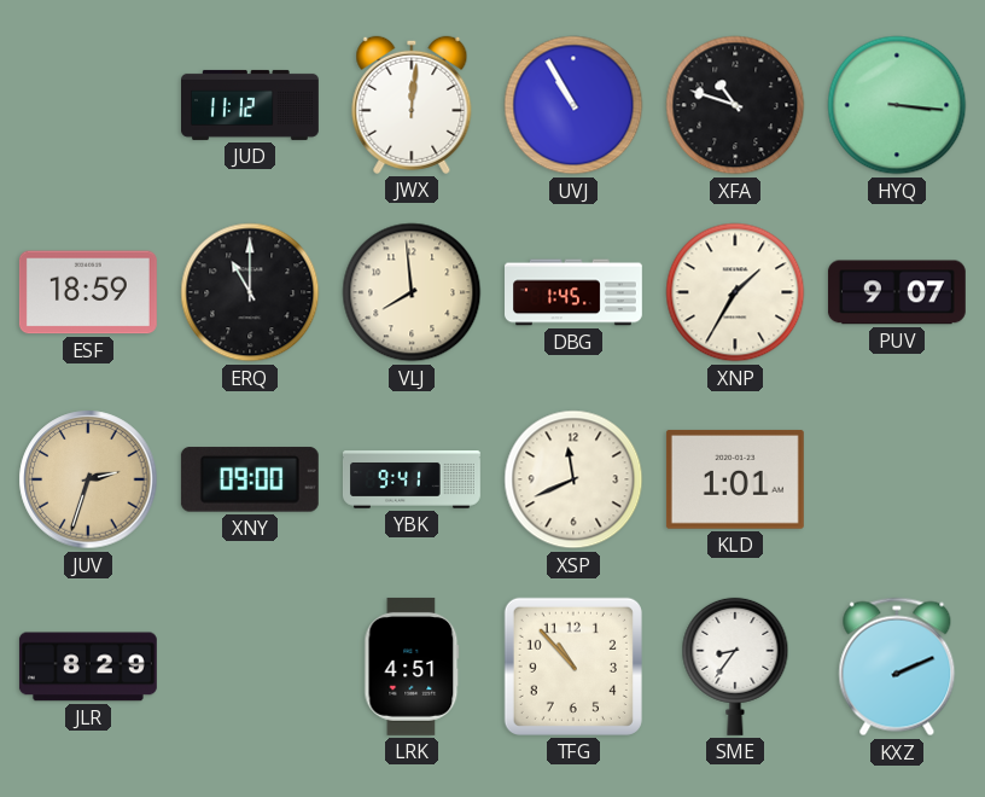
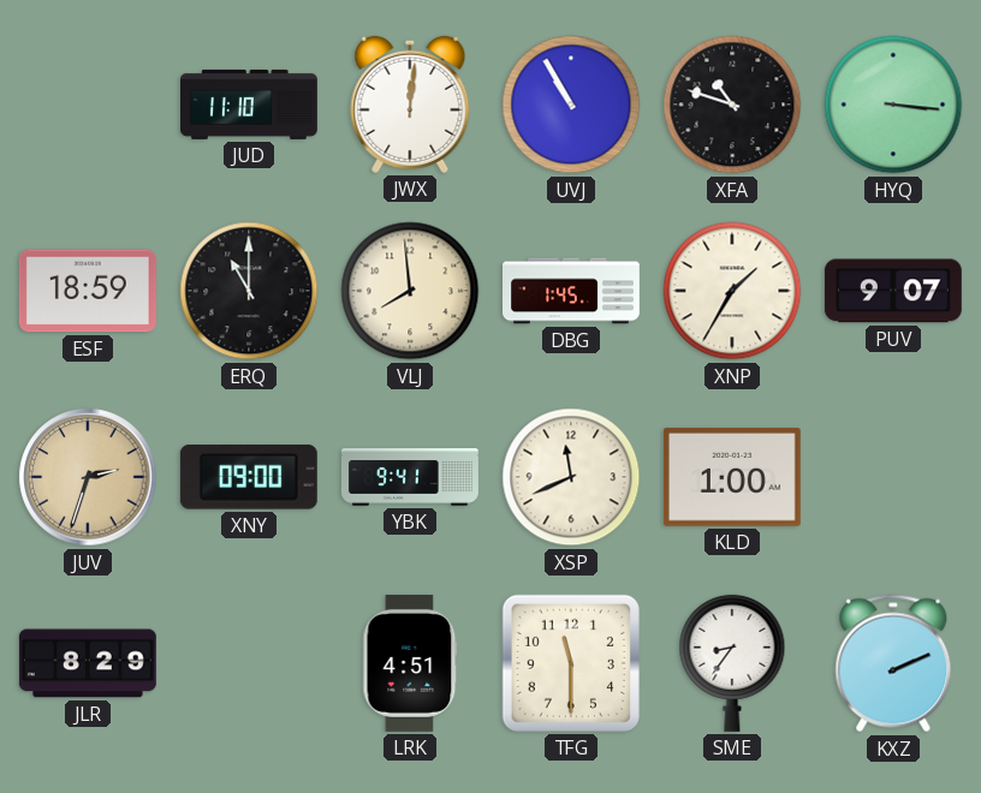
JUD: 11:12 -> 11:10
KLD: 1:01 -> 1:00
TFG: 10:53 -> 11:30
